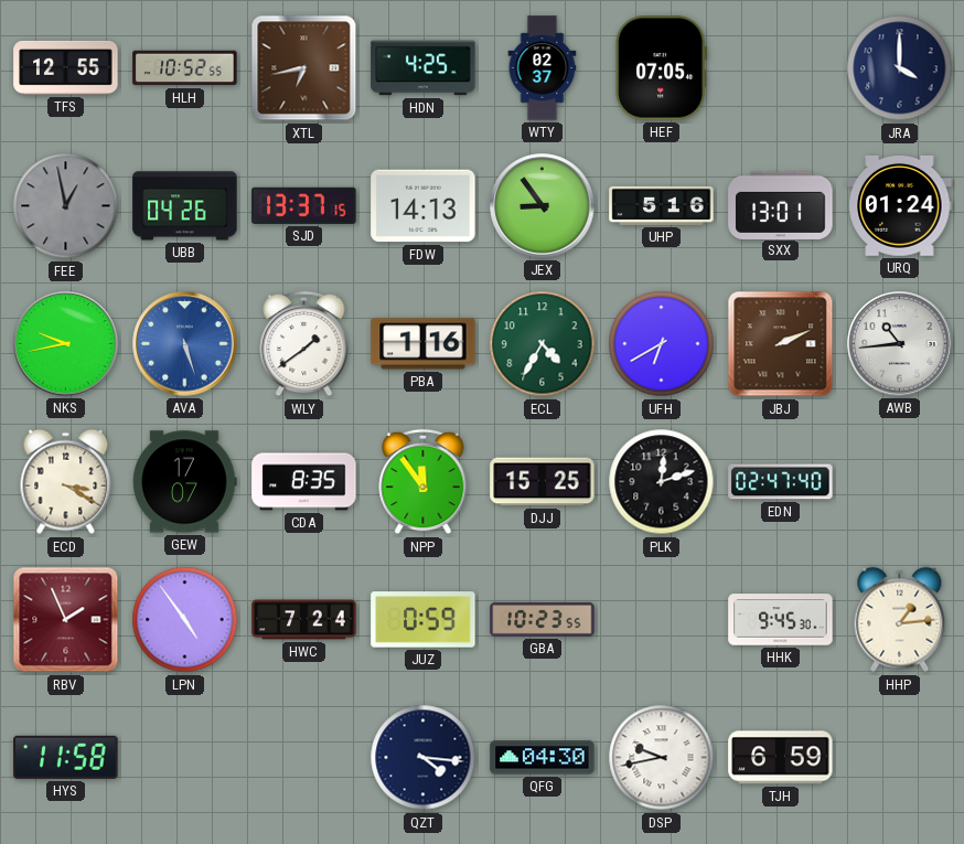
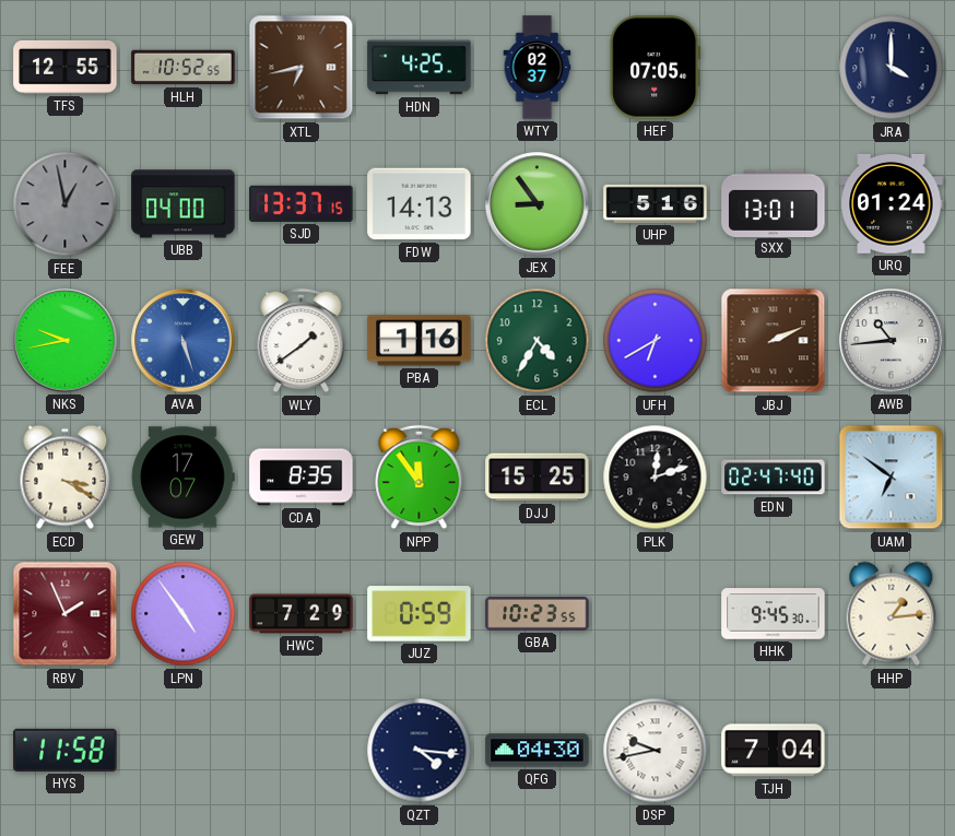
UBB: 04:26 -> 04:00
UAM: none -> 6:51
HWC: 7:24 -> 7:29
TJH: 6:59 -> 7:04
